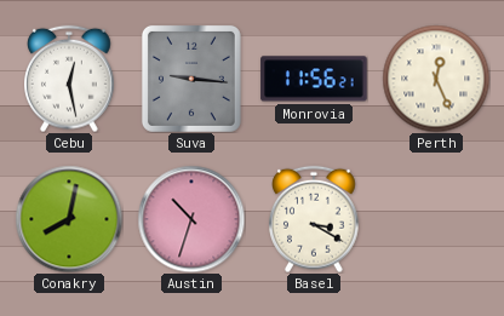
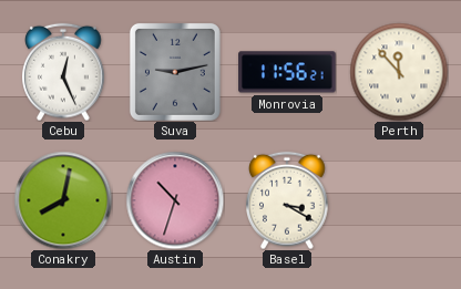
Cebu: 12:28 -> 12:26
Suva: 9:16 -> 9:13
Perth: 12:26 -> 11:53
